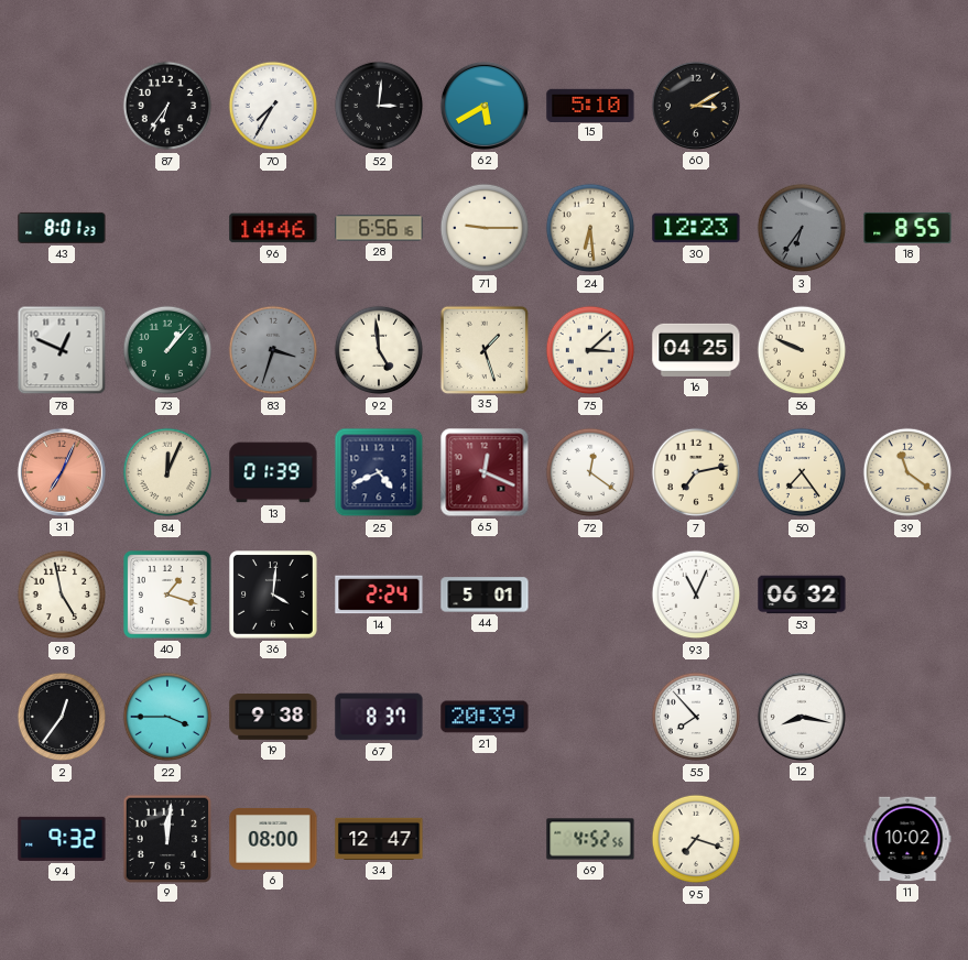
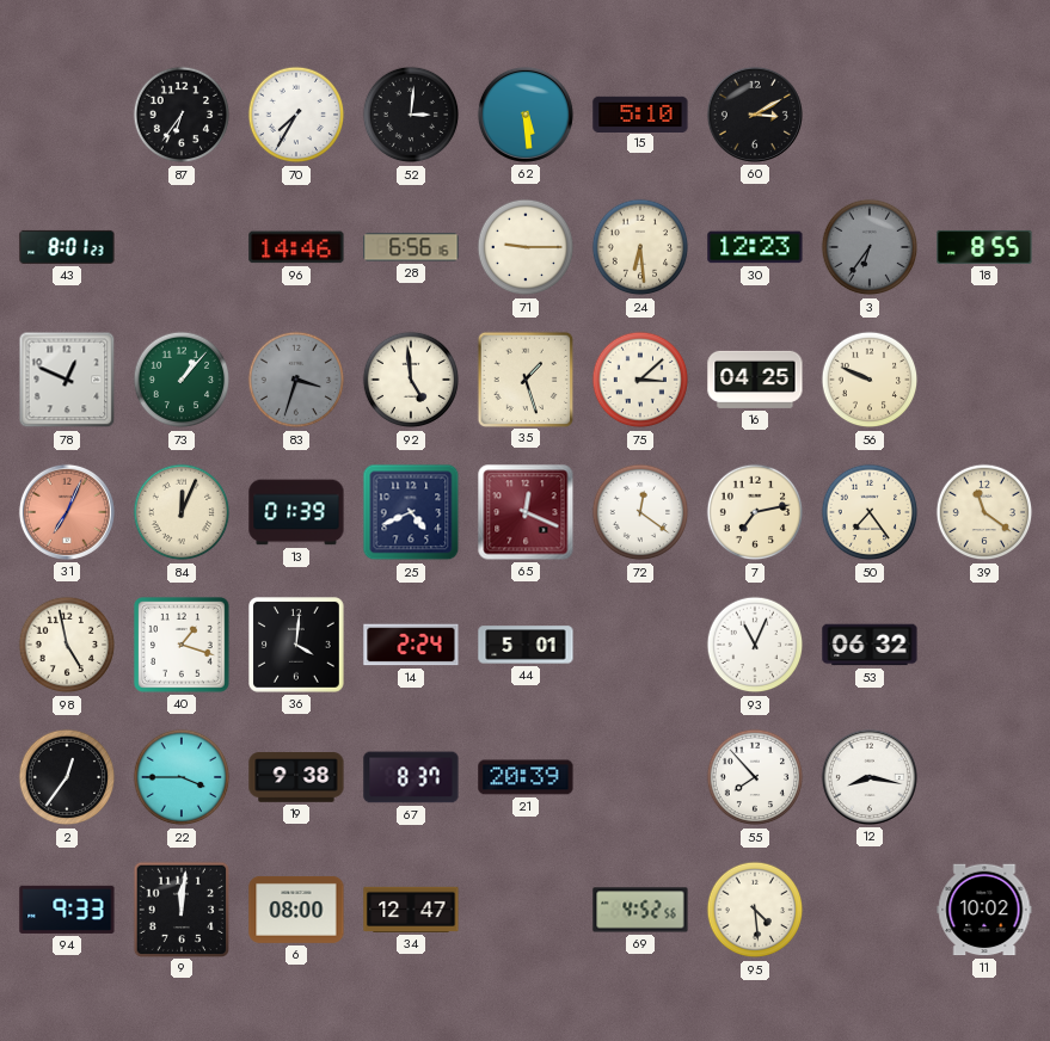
62: 5:40 -> 5:29
94: 9:32 -> 9:33
95: 7:18 -> 4:29
